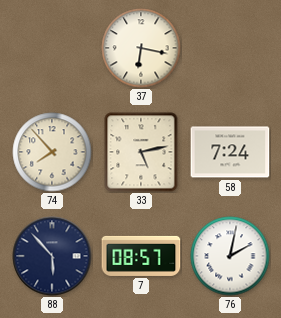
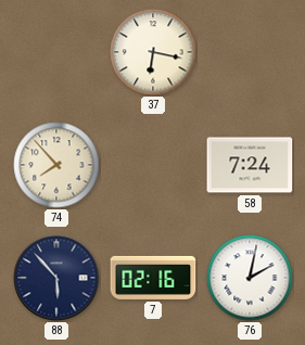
33: 5:13 -> none
7: 08:57 -> 02:16
